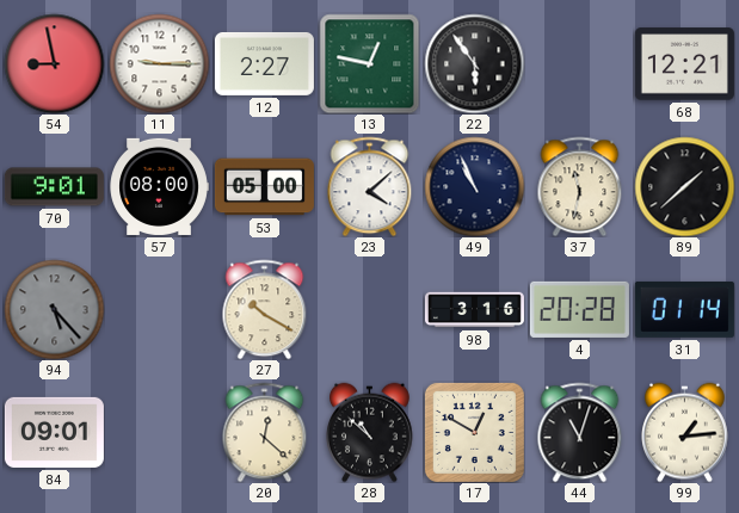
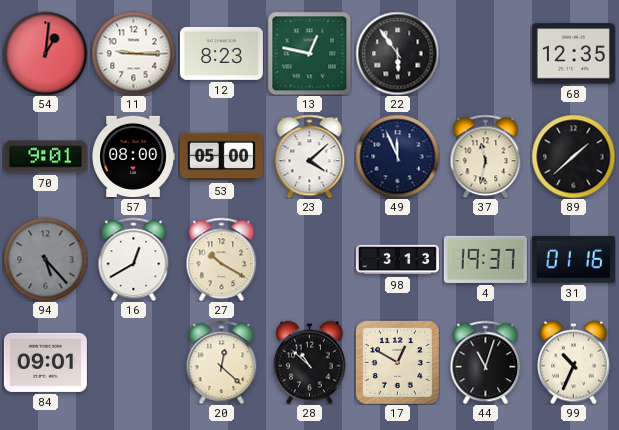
54: 8:58 -> 1:01
12: 2:27 -> 8:23
68: 12:21 -> 12:35
49: 10:56 -> 11:56
16: none -> 12:40
98: 3:16 -> 3:13
4: 20:28 -> 19:37
31: 01:14 -> 01:16
99: 1:14 -> 10:34
